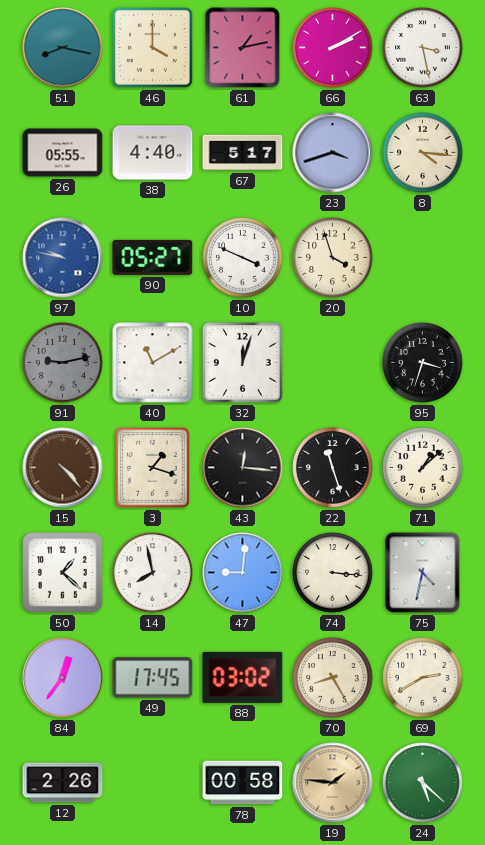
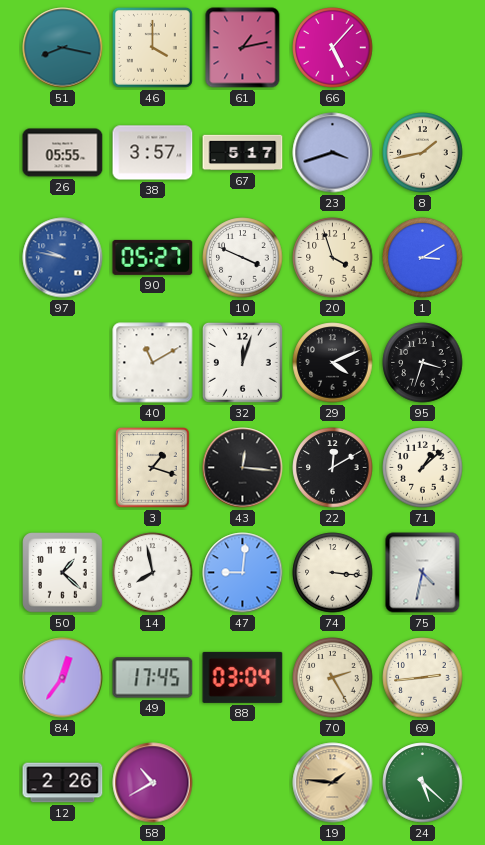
66: 2:10 -> 5:07
63: 3:28 -> none
38: 4:40 -> 3:57
8: 4:16 -> 1:43
1: none -> 3:10
91: 9:13 -> none
29: none -> 4:11
15: 4:23 -> none
22: 11:27 -> 12:10
88: 03:02 -> 03:04
70: 8:25 -> 2:25
69: 2:40 -> 2:44
58: none -> 10:40
78: 00:58 -> none
